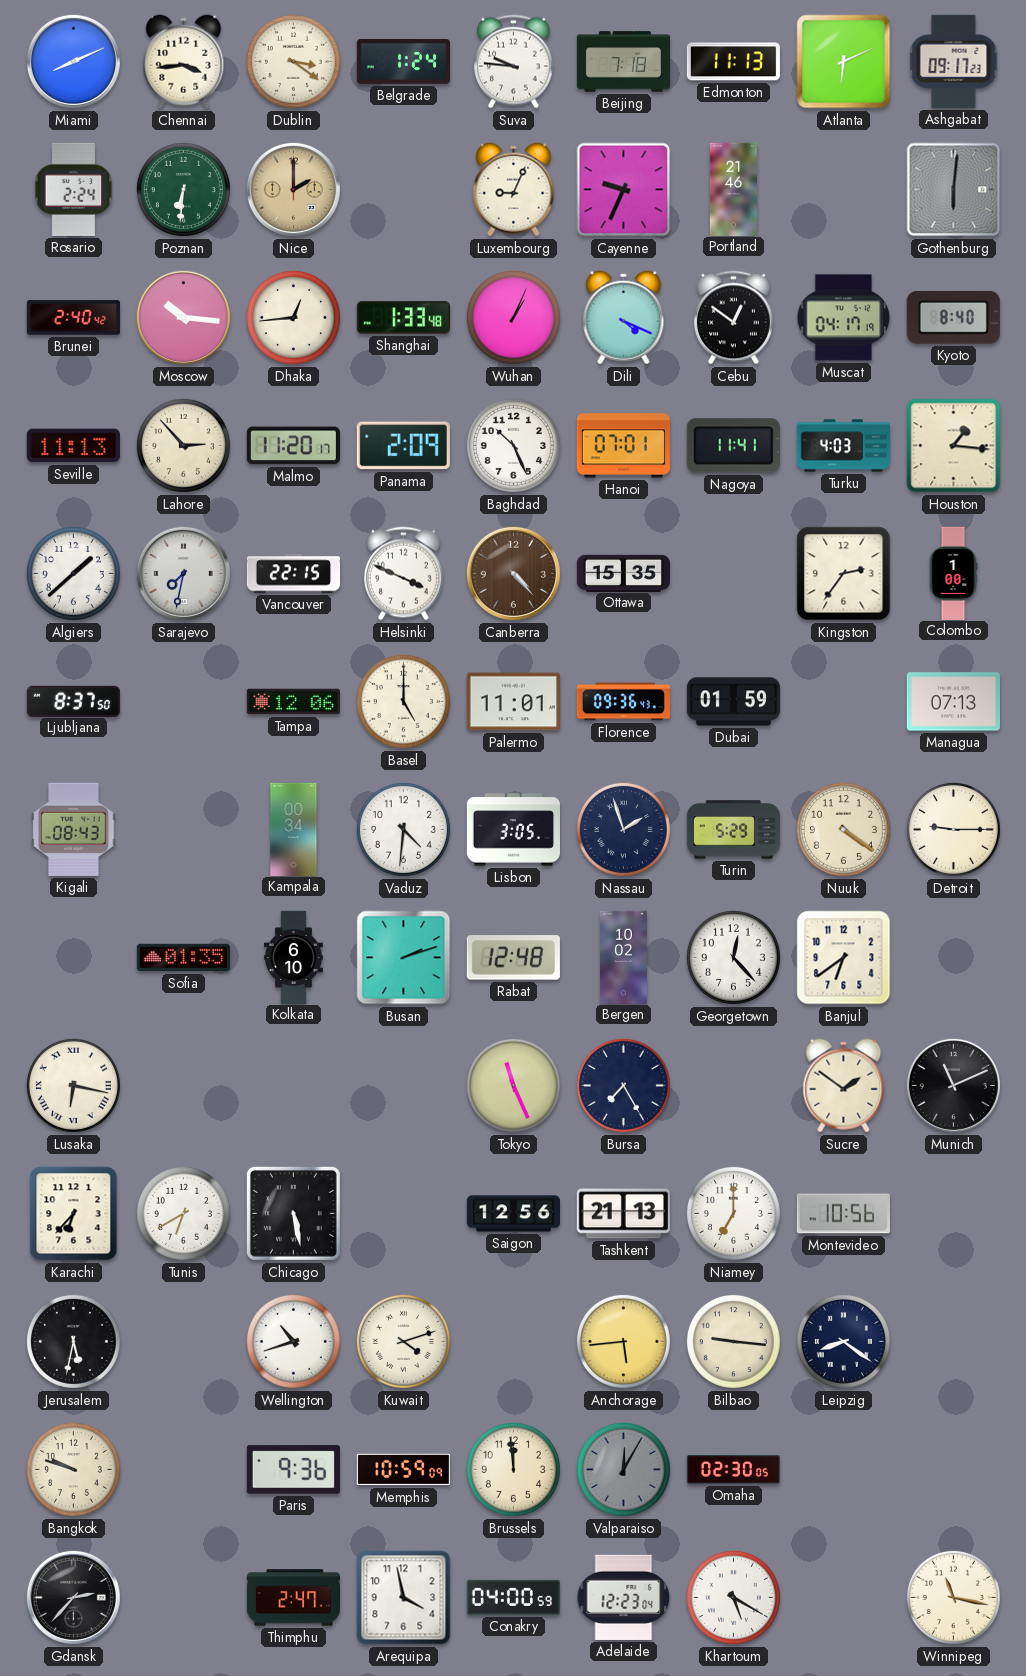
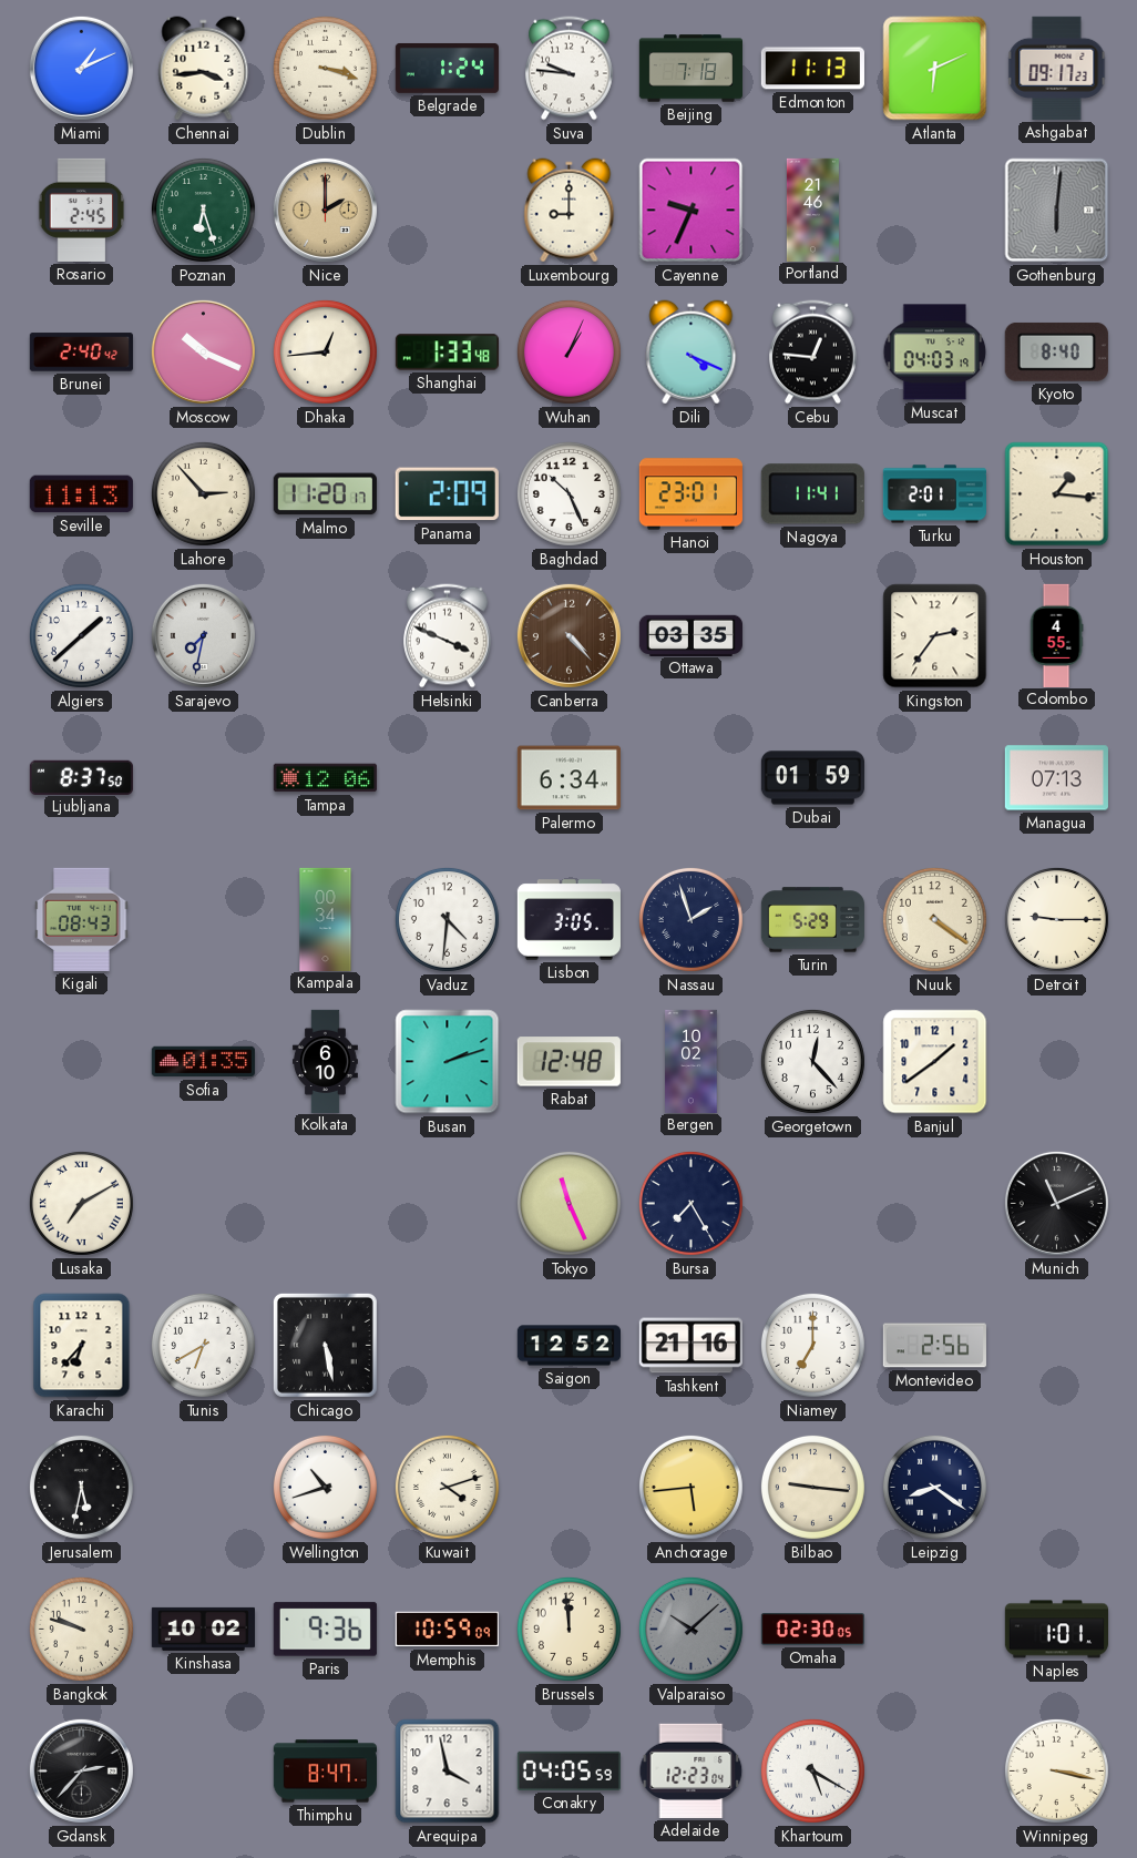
Miami: 8:11 -> 1:11
Dublin: 3:21 -> 3:18
Rosario: 2:24 -> 2:45
Poznan: 6:31 -> 6:27
Luxembourg: 9:04 -> 9:00
Moscow: 10:16 -> 10:19
Cebu: 12:51 -> 12:46
Muscat: 04:17 -> 04:03
Hanoi: 07:01 -> 23:01
Turku: 4:03 -> 2:01
Vancouver: 22:15 -> none
Ottawa: 15:35 -> 03:35
Colombo: 1:00 -> 4:55
Basel: 5:00 -> none
Palermo: 11:01 -> 6:34
Florence: 09:36 -> none
Banjul: 6:39 -> 1:39
Lusaka: 6:17 -> 7:10
Sucre: 1:51 -> none
Saigon: 12:56 -> 12:52
Tashkent: 21:13 -> 21:16
Montevideo: 10:56 -> 2:56
Kinshasa: none -> 10:02
Valparaiso: 12:05 -> 10:08
Naples: none -> 1:01
Thimphu: 2:47 -> 8:47
Conakry: 04:00 -> 04:05
Winnipeg: 11:17 -> 3:17
